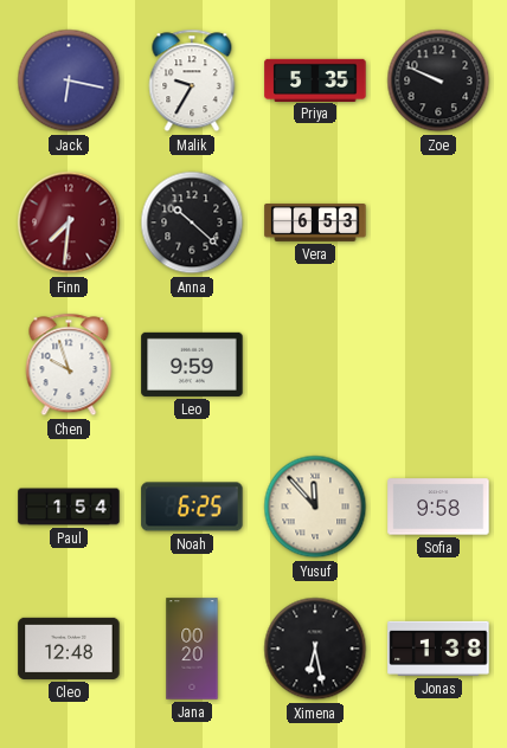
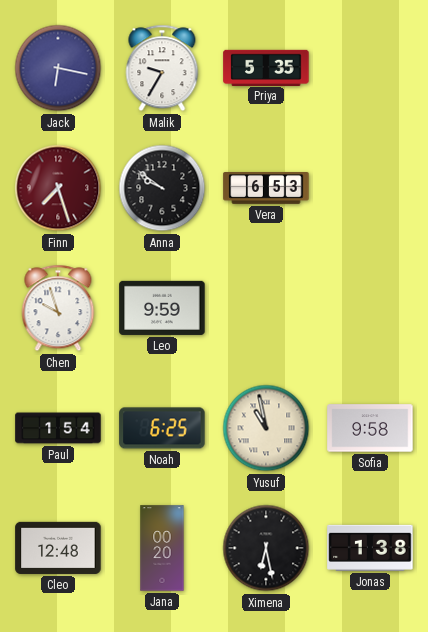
Zoe: 9:49 -> none
Finn: 7:31 -> 7:27
Anna: 10:22 -> 9:51
Yusuf: 11:53 -> 10:58
